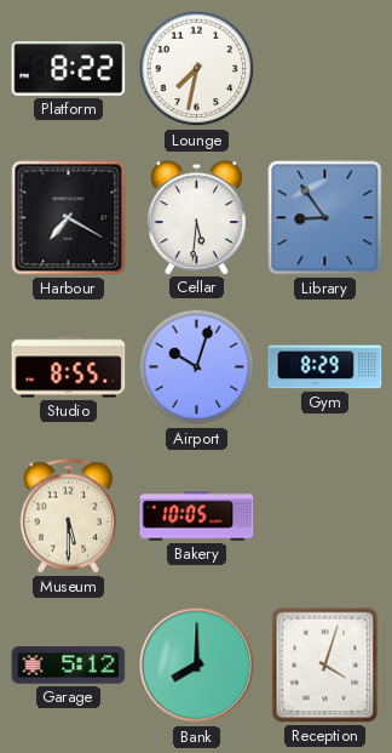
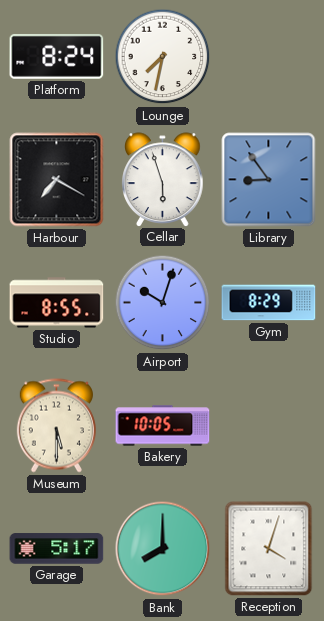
Platform: 8:22 -> 8:24
Cellar: 5:31 -> 5:57
Garage: 5:12 -> 5:17
